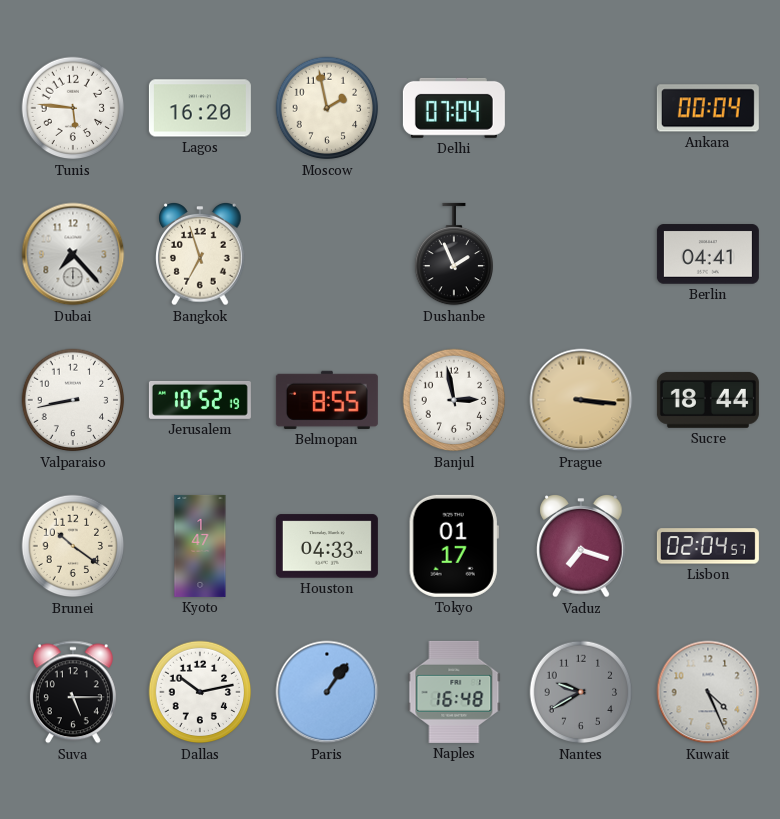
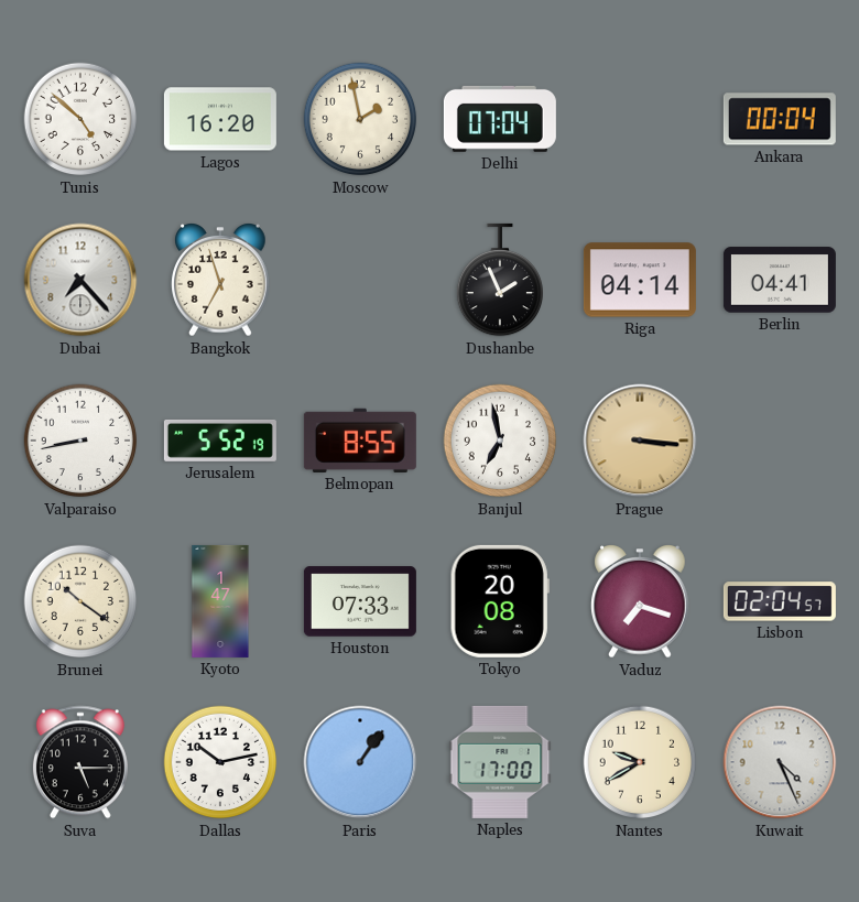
Tunis: 5:46 -> 4:52
Riga: none -> 04:14
Jerusalem: 10:52 -> 5:52
Banjul: 2:58 -> 6:58
Sucre: 18:44 -> none
Houston: 04:33 -> 07:33
Tokyo: 01:17 -> 20:08
Naples: 16:48 -> 17:00
Nantes dial: grey -> cream
